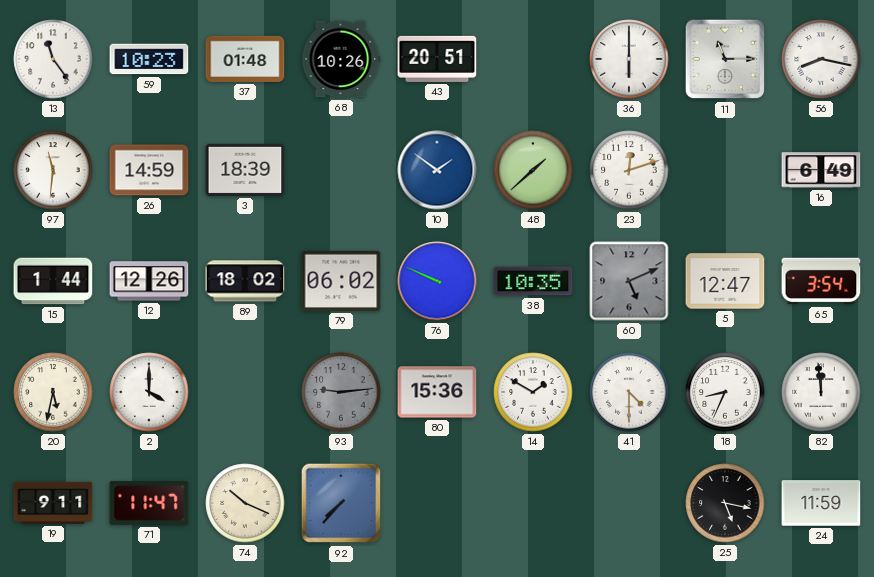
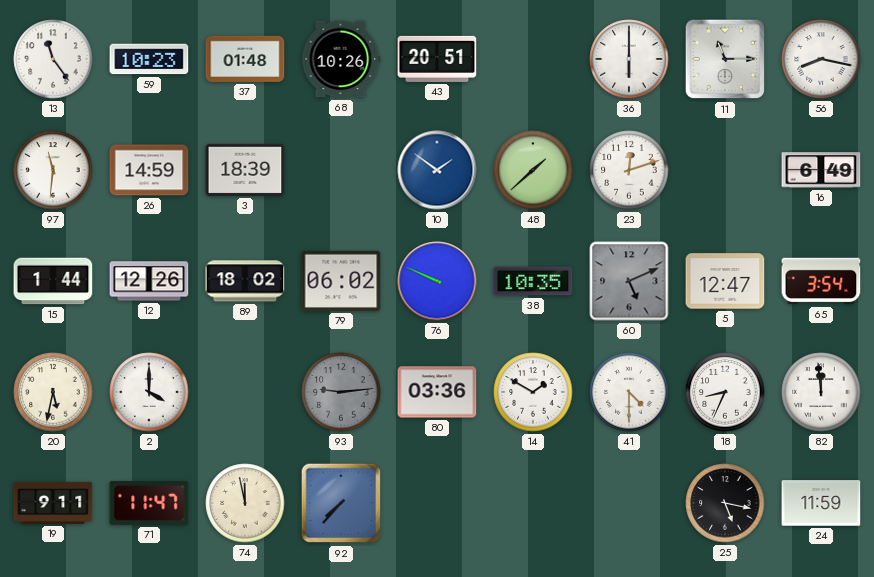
80: 15:36 -> 03:36
74: 10:19 -> 11:58
